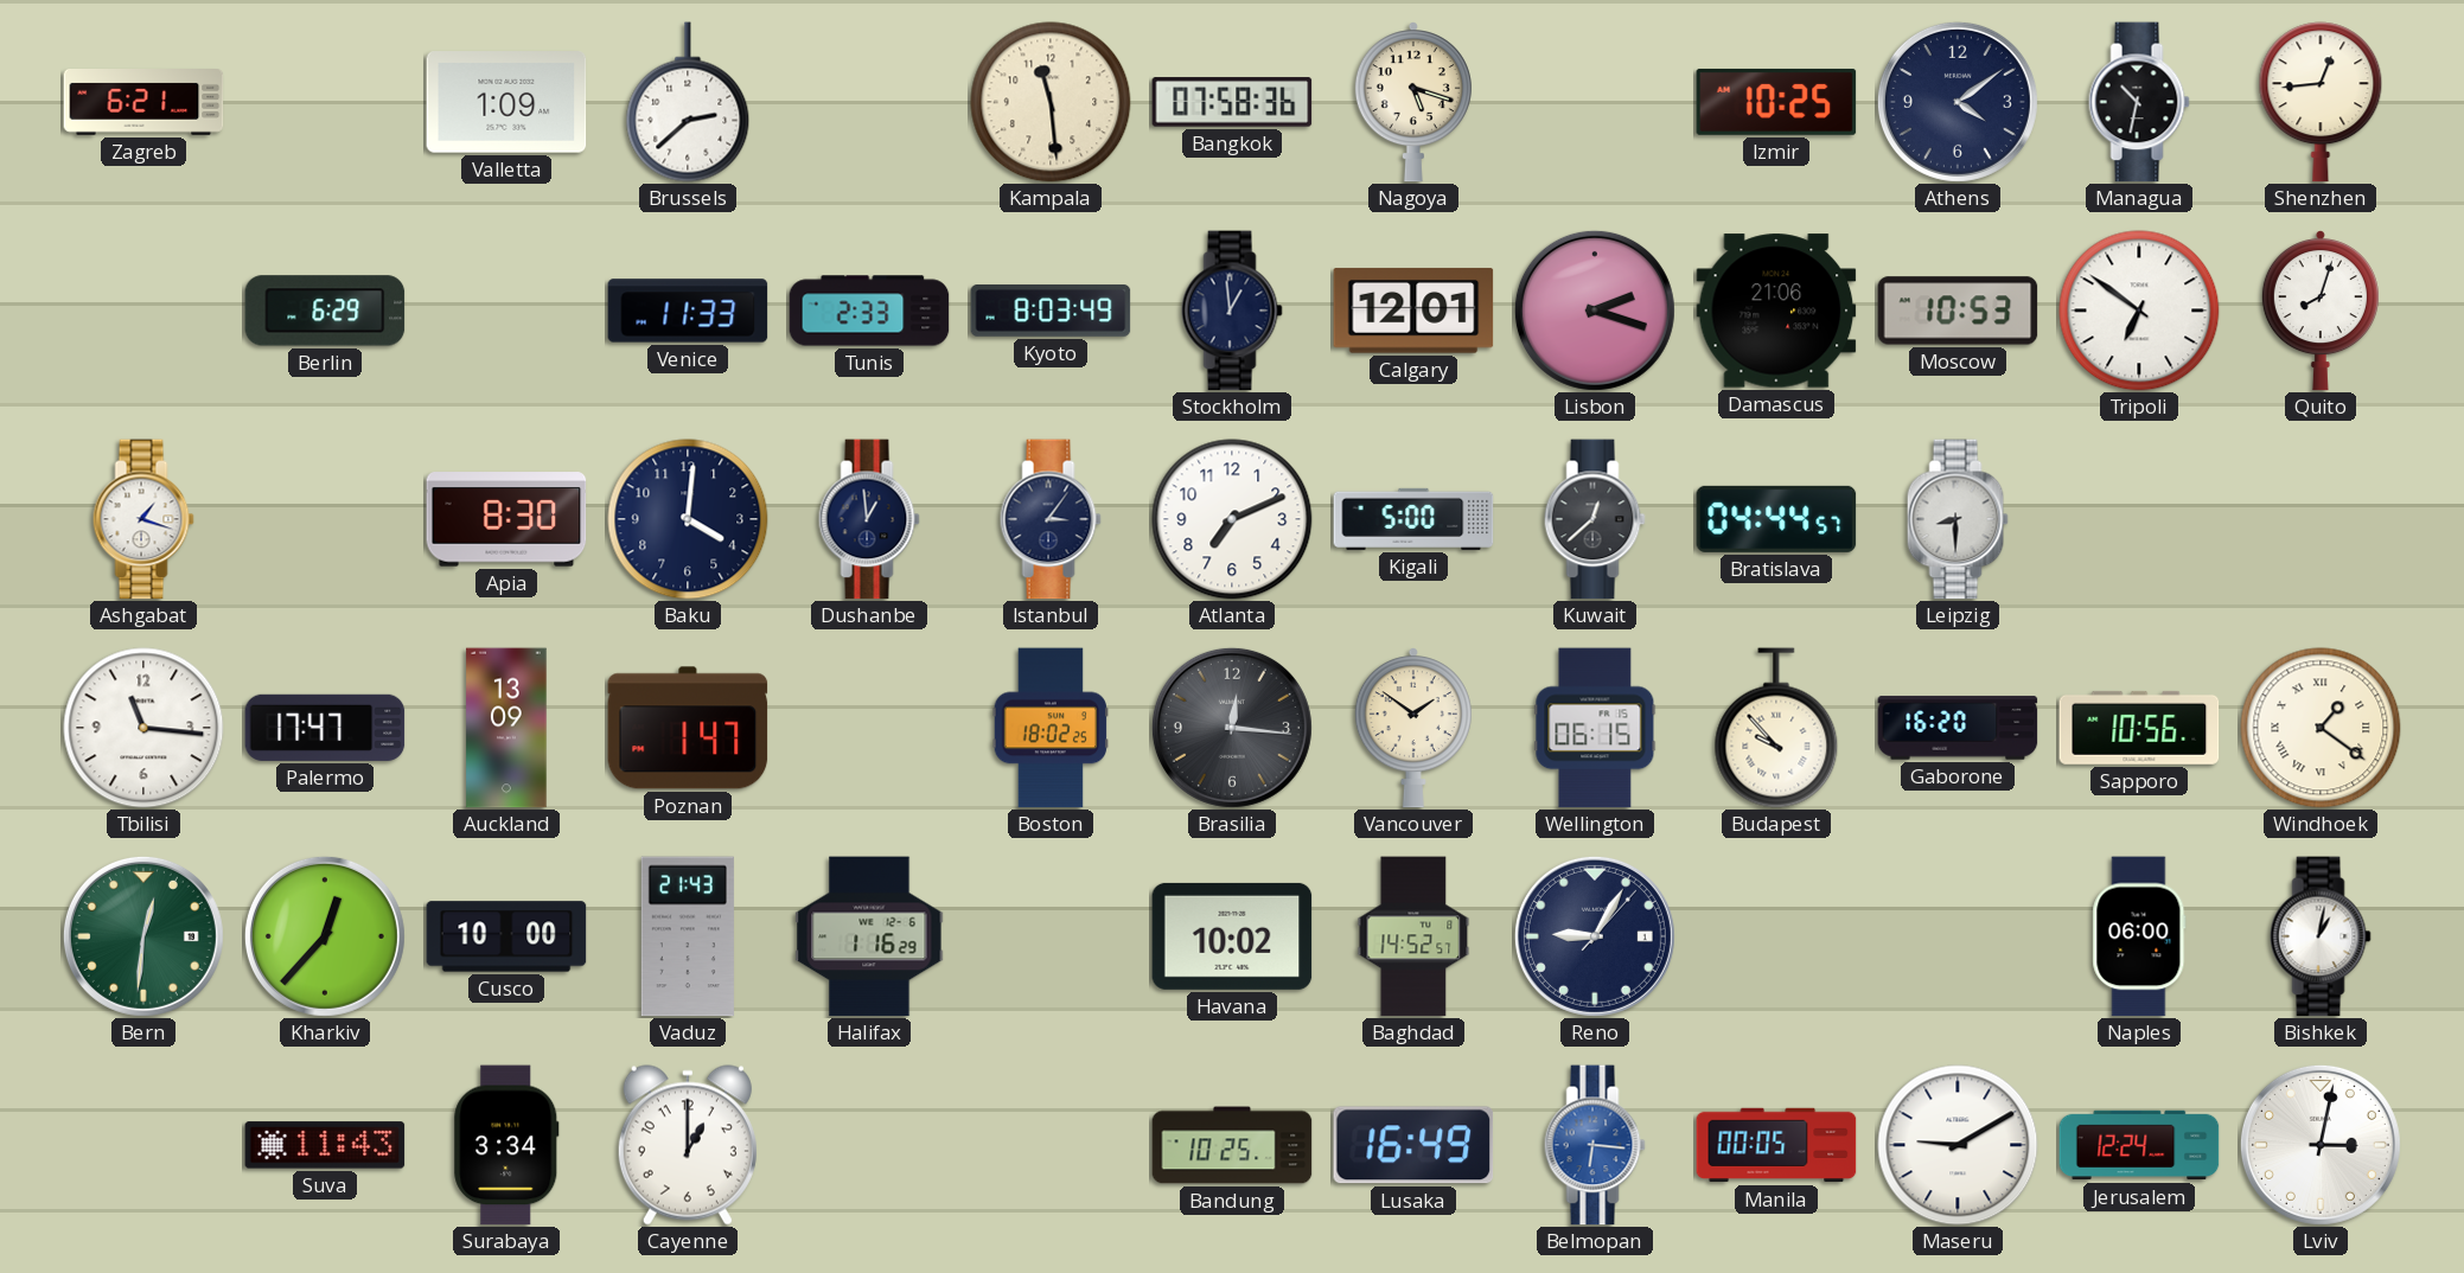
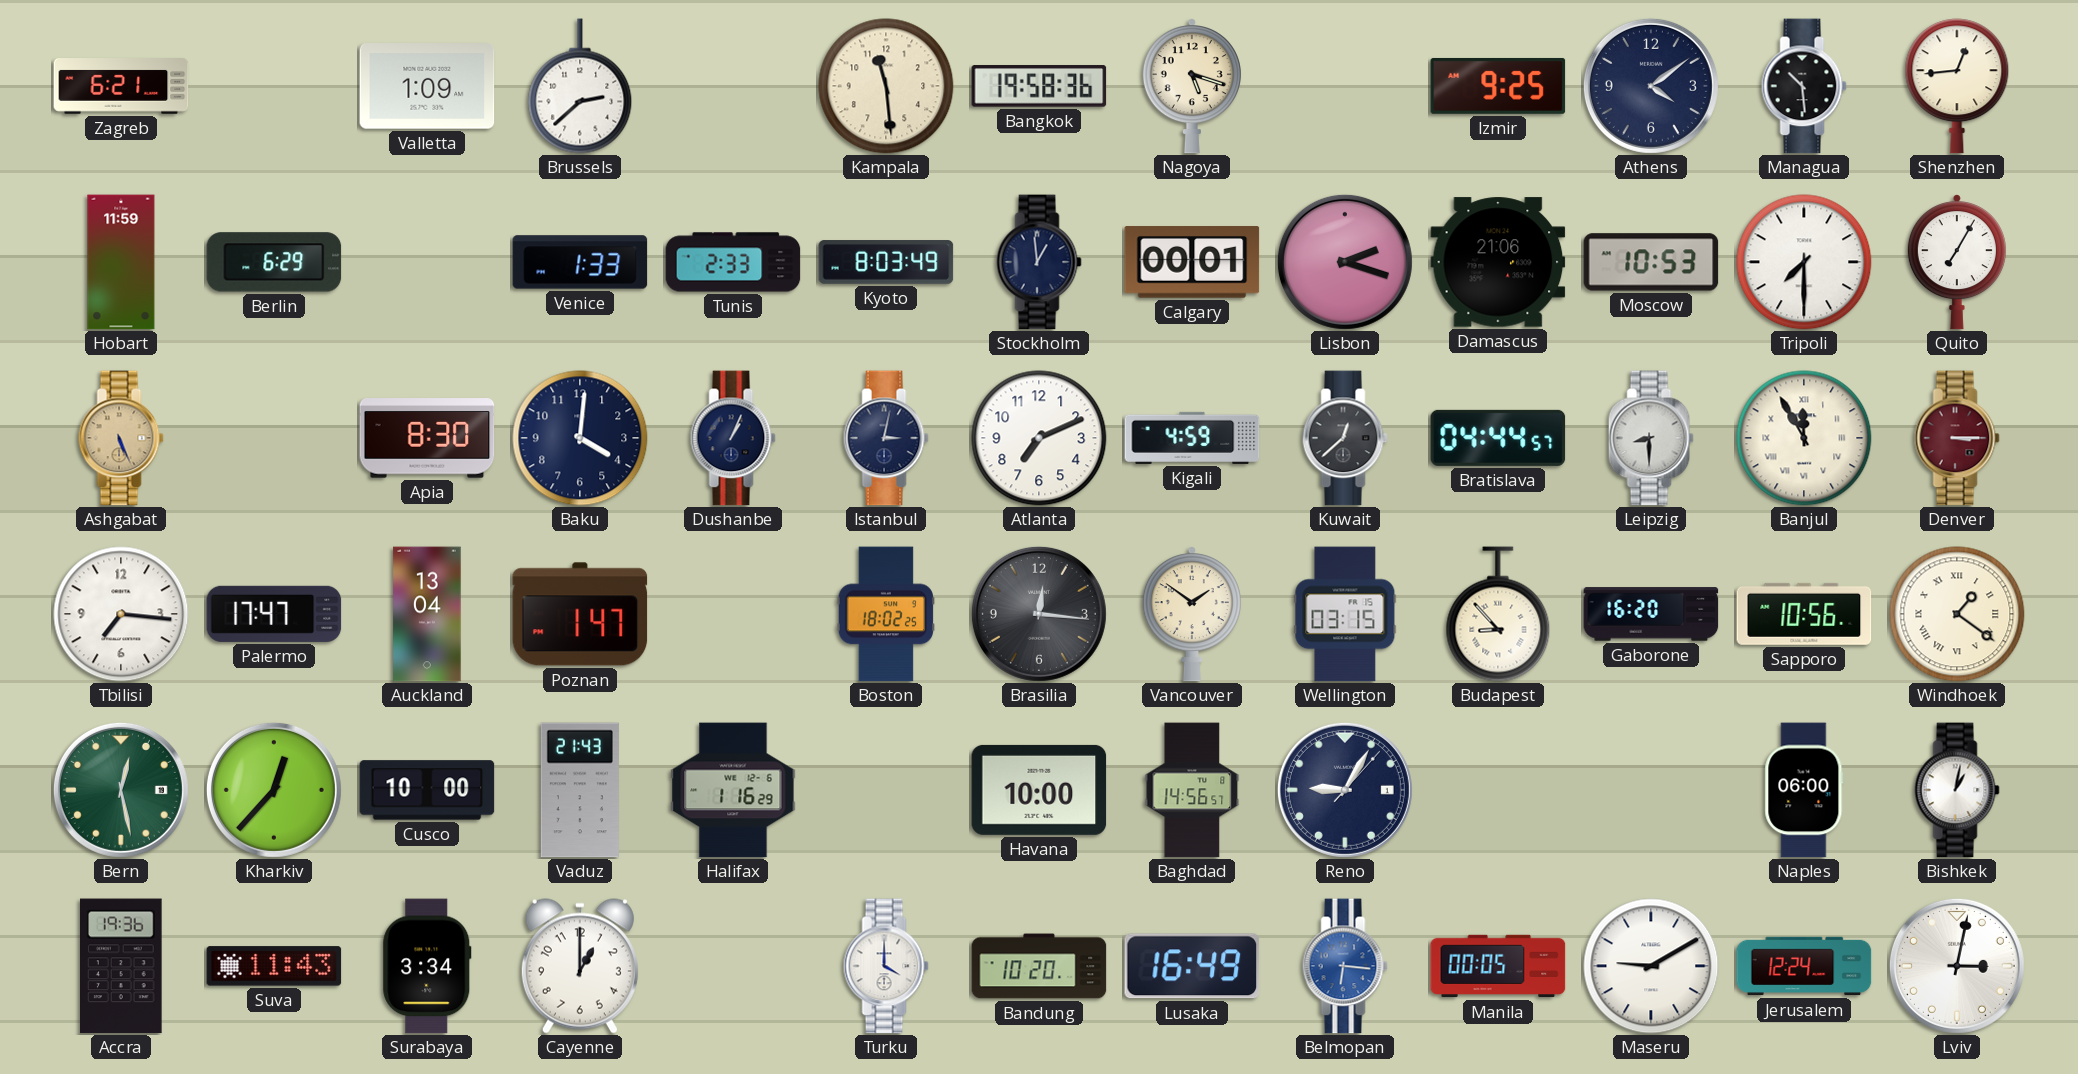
Bangkok: 07:58 -> 19:58
Izmir: 10:25 -> 9:25
Managua: 10:32 -> 10:29
Hobart: none -> 11:59
Venice: 11:33 -> 1:33
Calgary: 12:01 -> 00:01
Tripoli: 6:51 -> 7:30
Quito: 8:03 -> 7:05
Ashgabat: 1:18 -> 5:26
Ashgabat dial: white -> champagne
Dushanbe: 12:59 -> 1:04
Istanbul: 3:06 -> 3:02
Kigali: 5:00 -> 4:59
Banjul: none -> 11:55
Denver: none -> 3:15
Tbilisi: 11:16 -> 7:16
Auckland: 13:09 -> 13:04
Wellington: 06:15 -> 03:15
Budapest: 9:53 -> 8:53
Bern: 12:31 -> 12:28
Havana: 10:02 -> 10:00
Baghdad: 14:52 -> 14:56
Accra: none -> 19:36
Turku: none -> 4:00
Bandung: 10:25 -> 10:20
